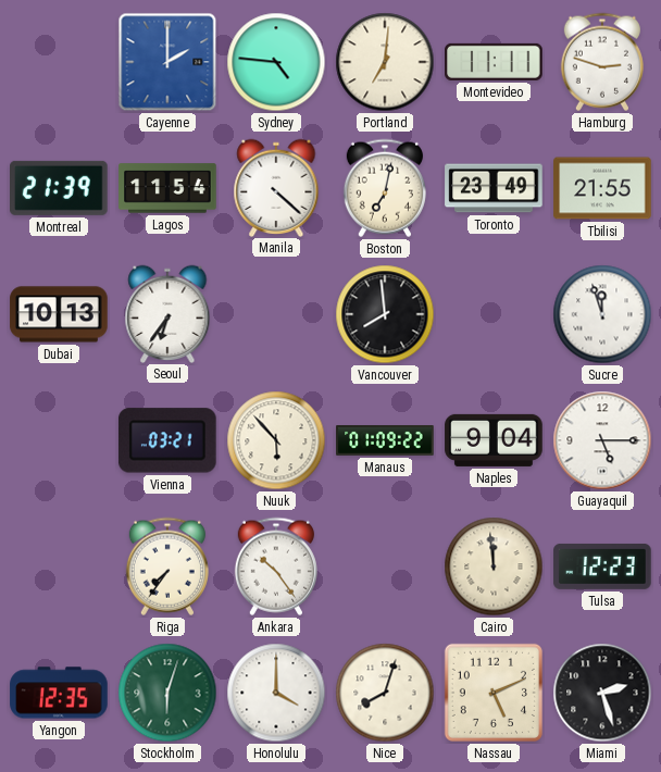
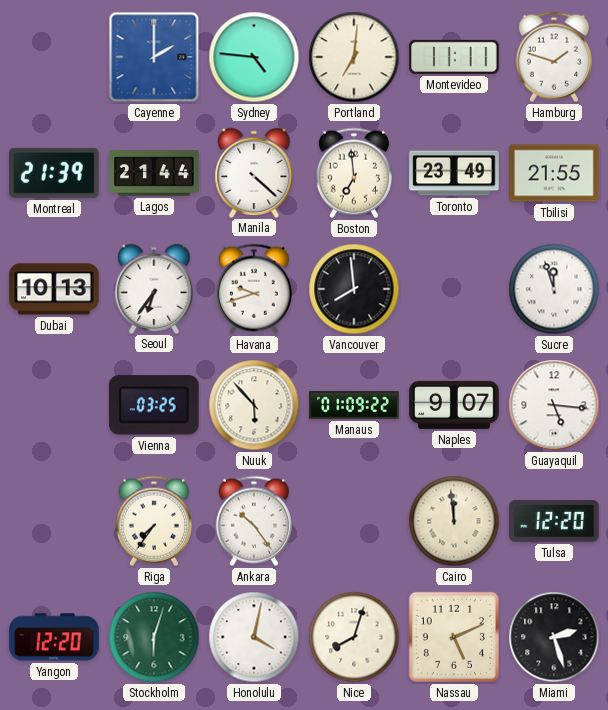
Hamburg: 2:48 -> 1:48
Lagos: 11:54 -> 21:44
Boston: 7:02 -> 6:59
Havana: none -> 9:42
Vienna: 03:21 -> 03:25
Naples: 9:04 -> 9:07
Guayaquil: 5:15 -> 5:16
Tulsa: 12:23 -> 12:20
Yangon: 12:35 -> 12:20
Honolulu: 4:00 -> 4:02
